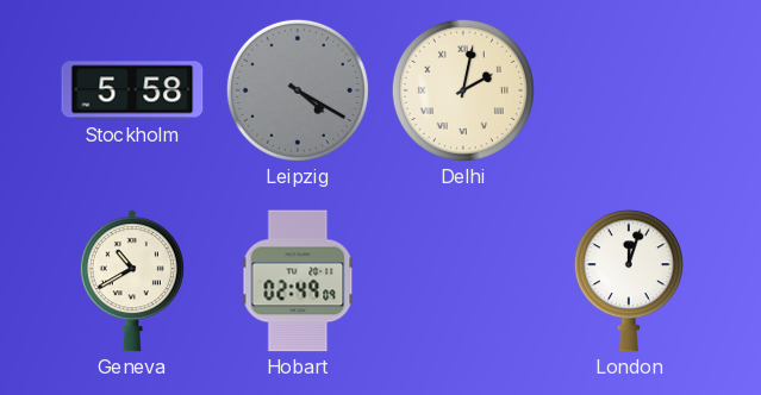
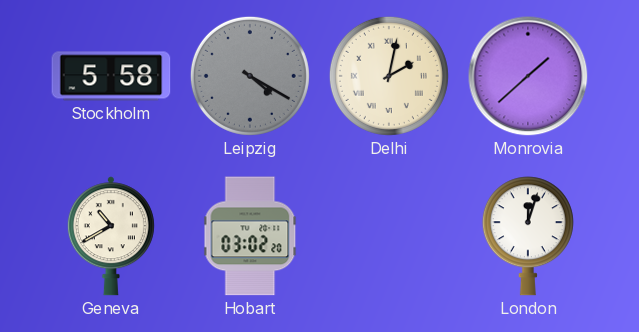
Monrovia: none -> 1:38
Hobart: 02:49 -> 03:02
